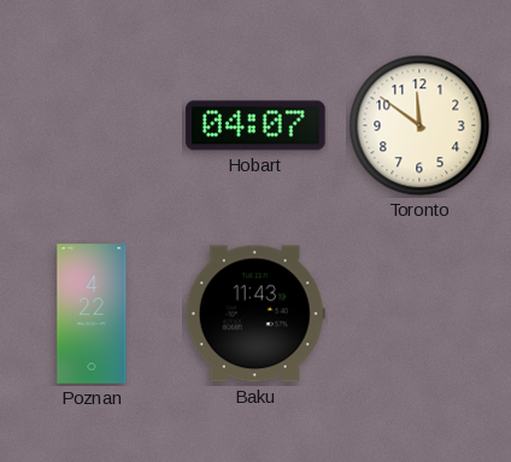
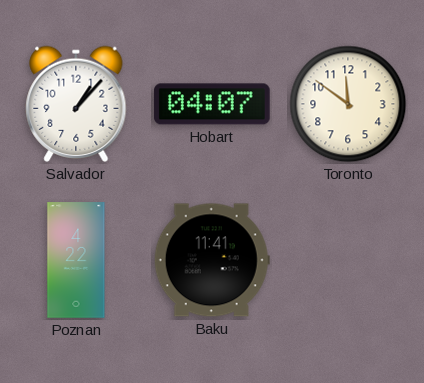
Salvador: none -> 1:07
Baku: 11:43 -> 11:41
